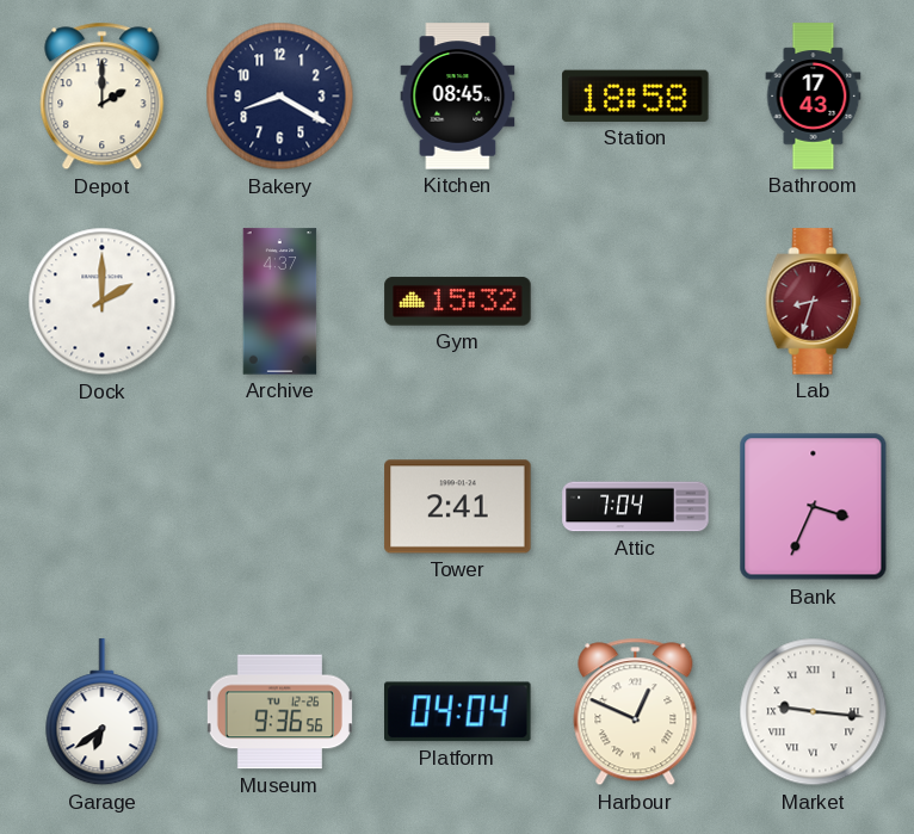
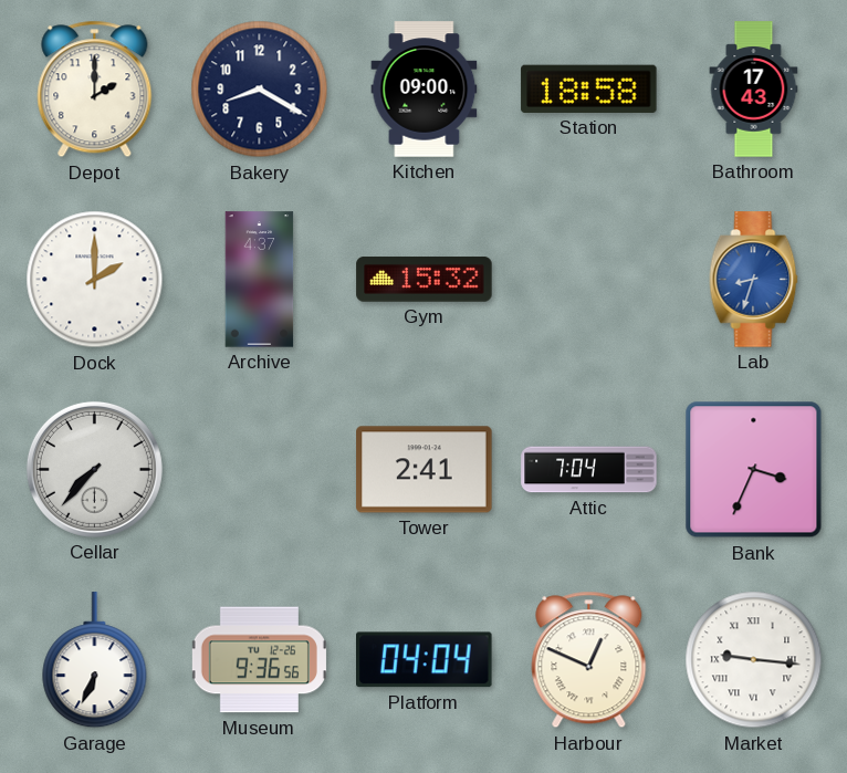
Kitchen: 08:45 -> 09:00
Lab dial: burgundy -> blue
Cellar: none -> 7:37
Garage: 6:39 -> 6:34
